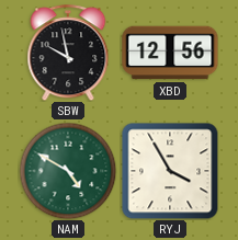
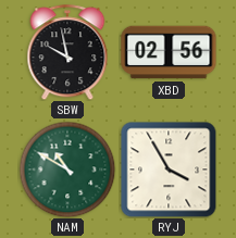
XBD: 12:56 -> 02:56
NAM: 4:50 -> 10:50
